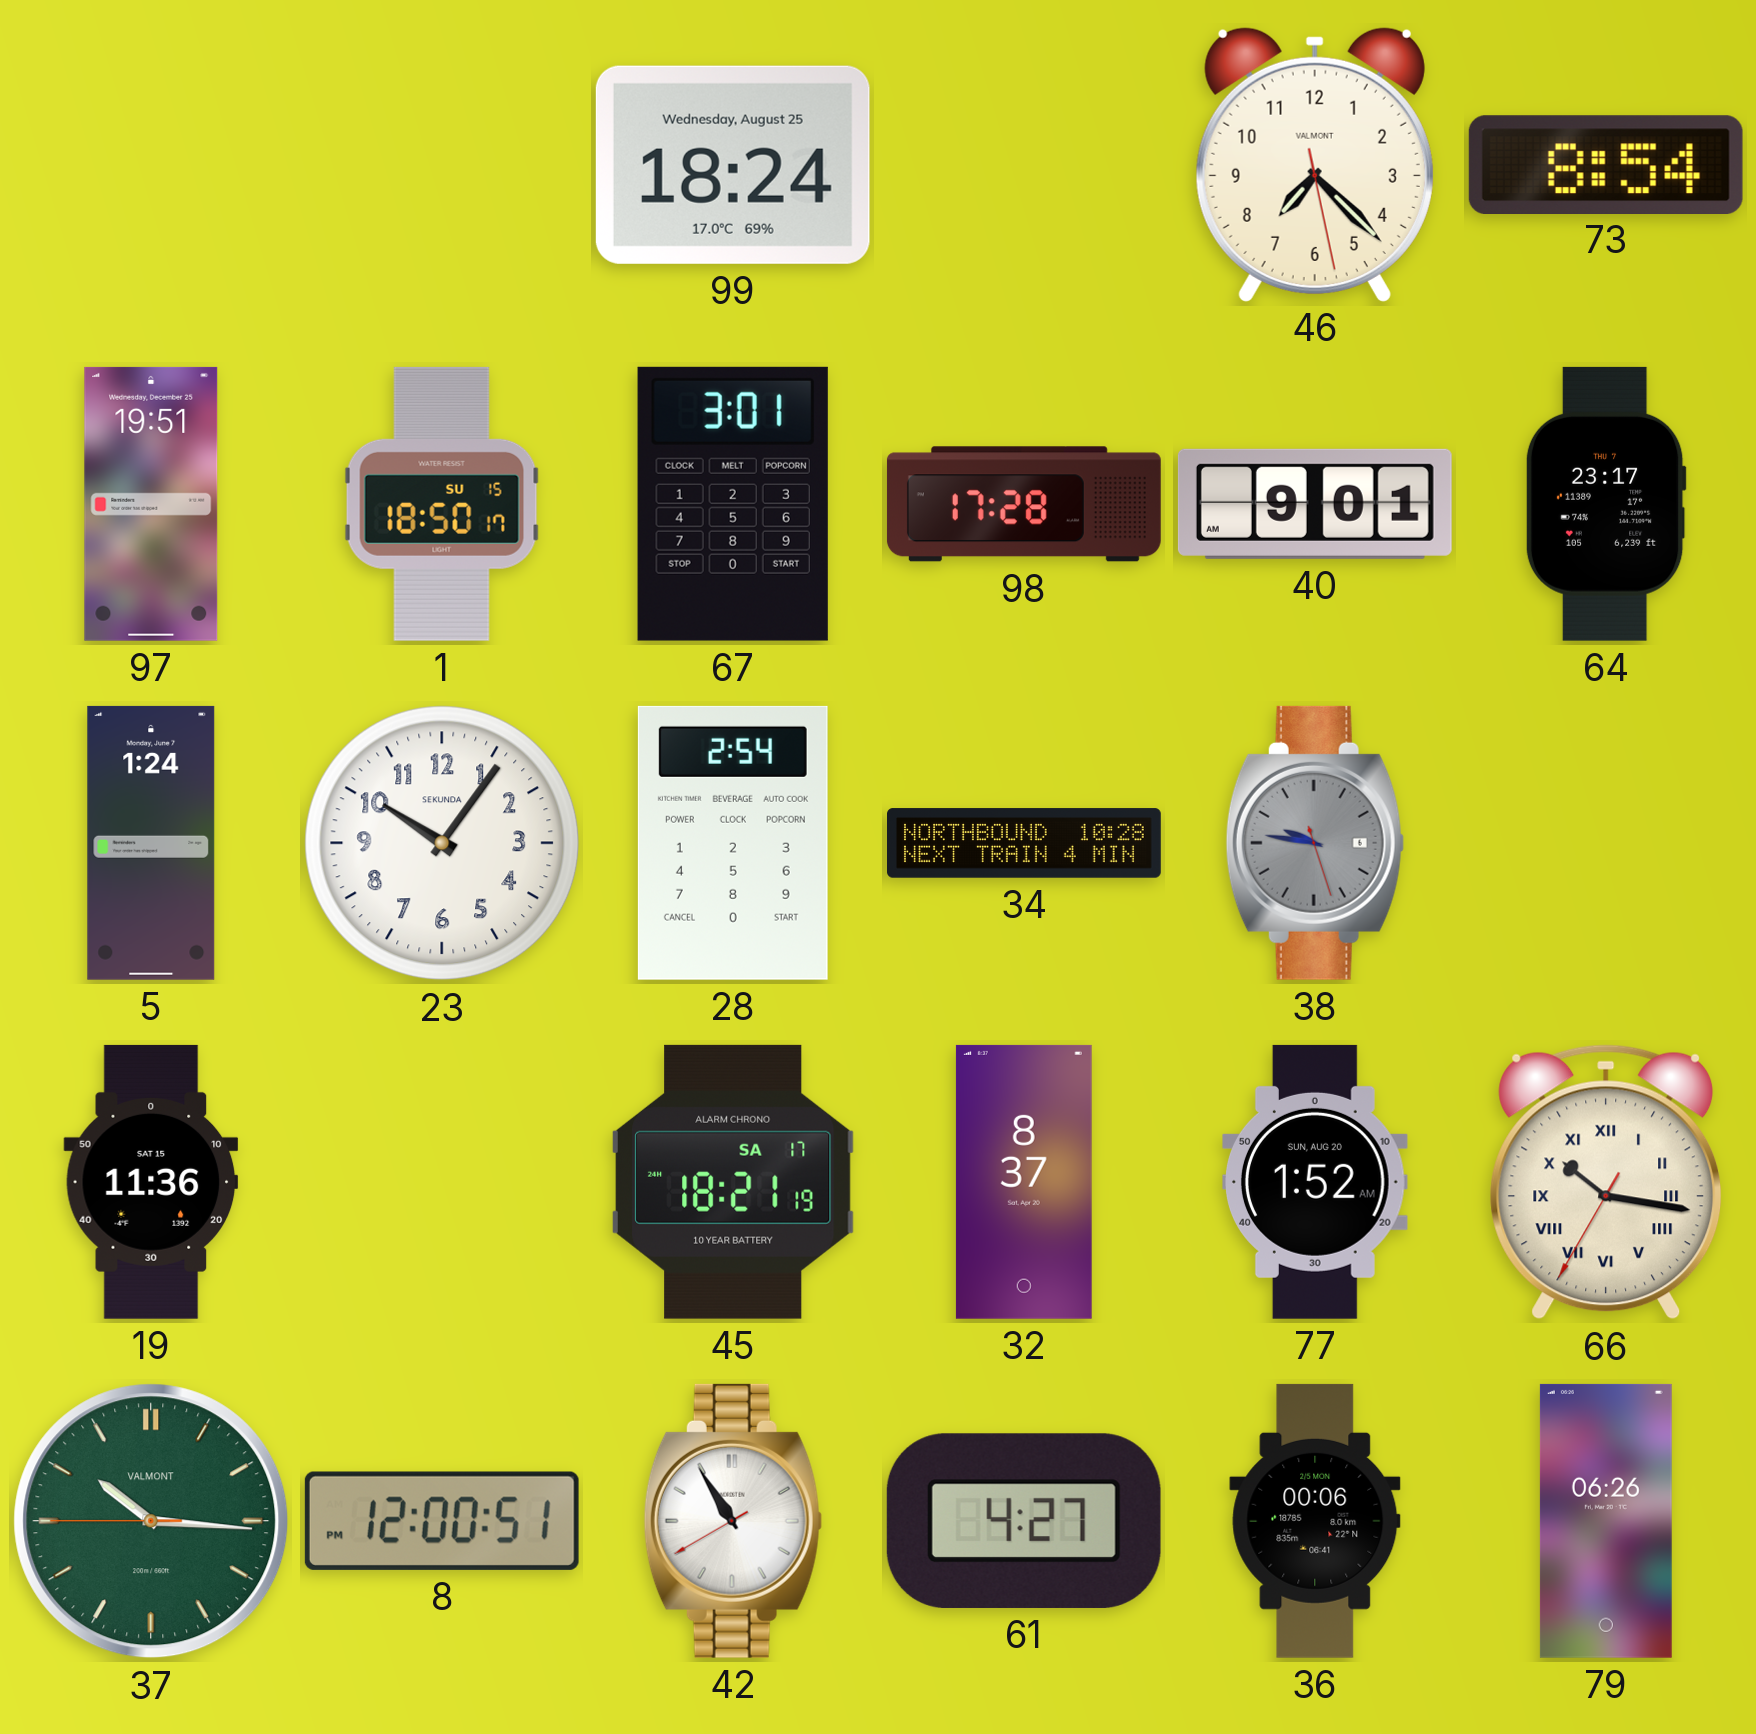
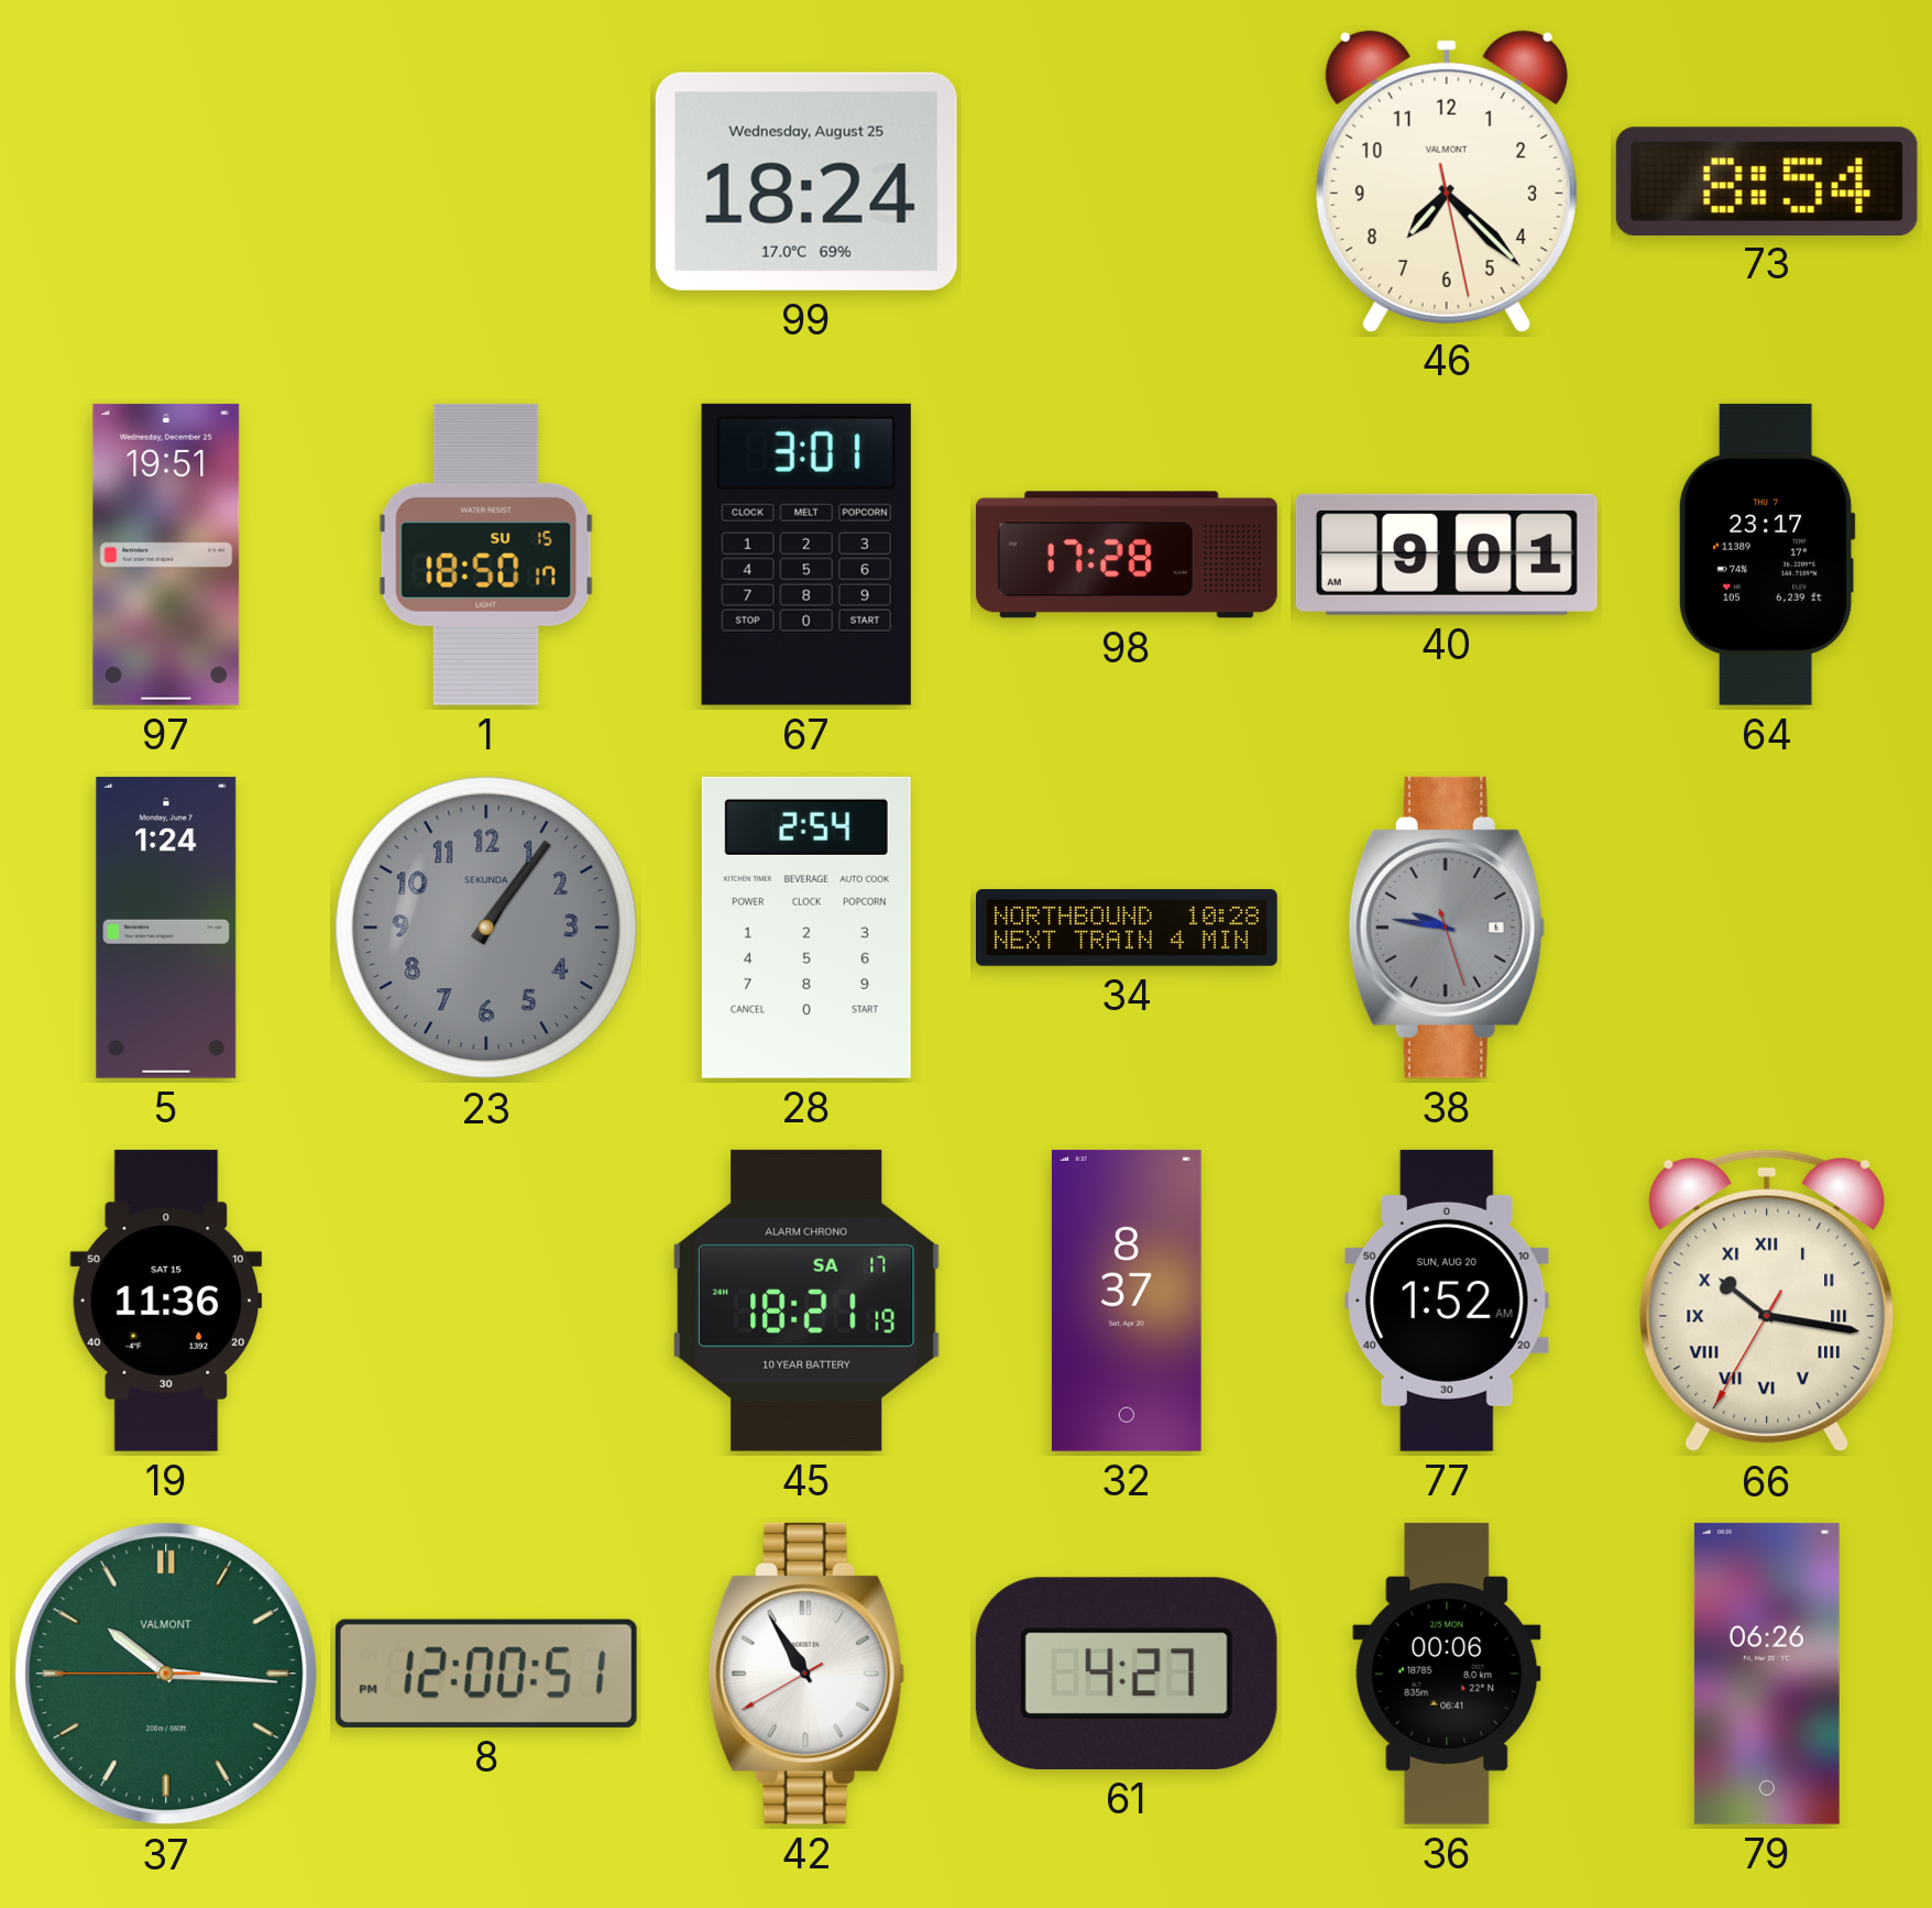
23: 10:06 -> 1:06
23 dial: white -> grey
